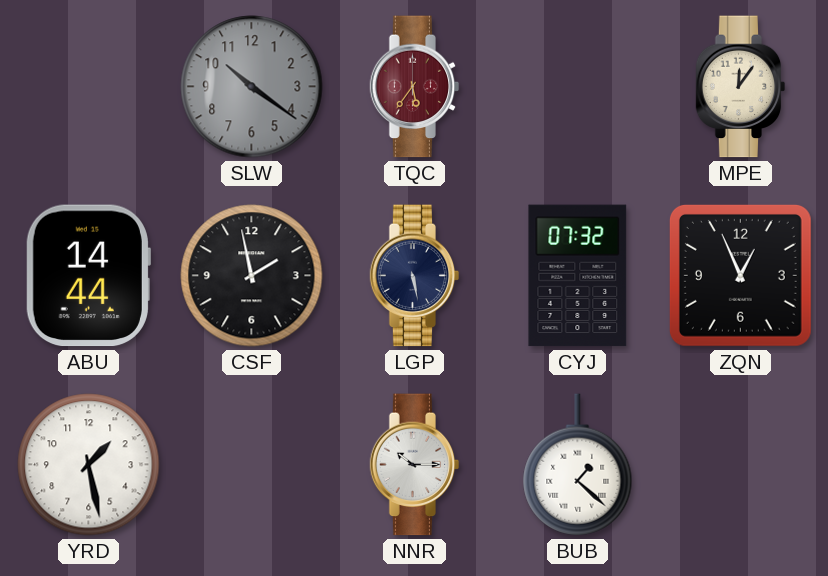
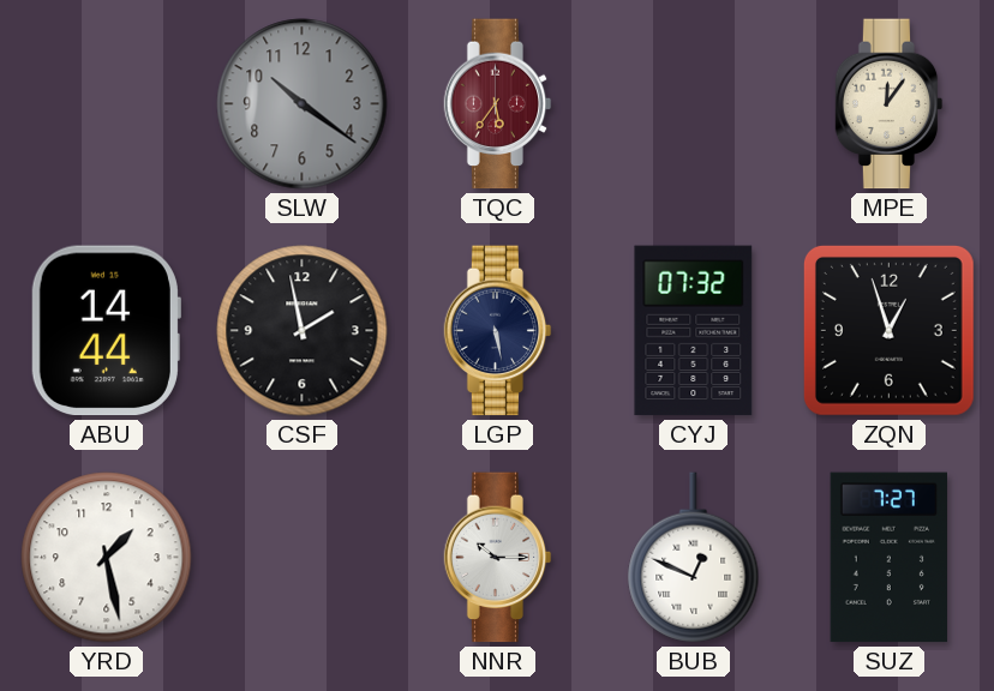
ZQN: 12:56 -> 12:57
BUB: 1:22 -> 12:49
SUZ: none -> 7:27
